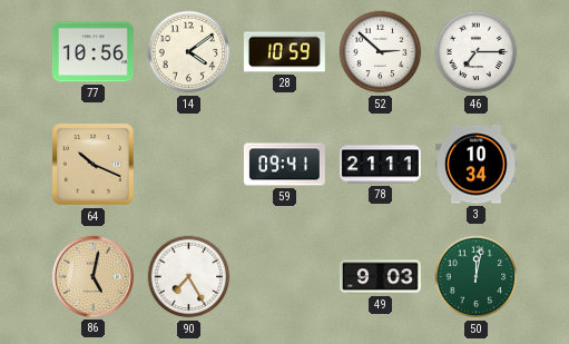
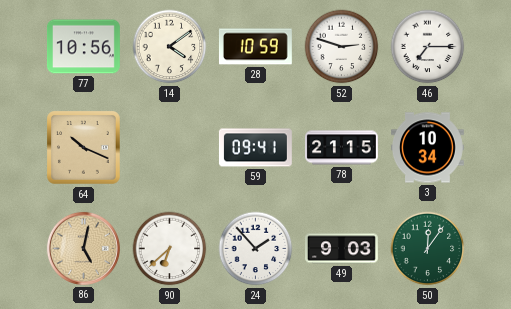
52: 2:52 -> 2:48
78: 21:11 -> 21:15
90: 7:25 -> 6:38
24: none -> 1:53
50: 12:02 -> 12:06
